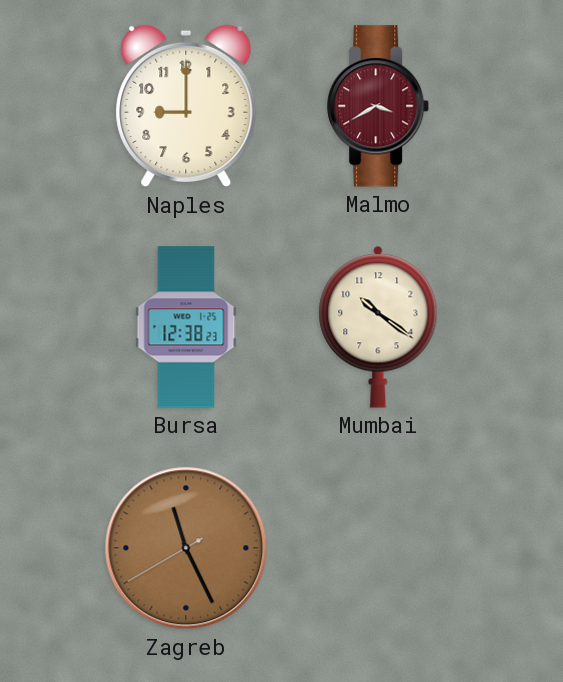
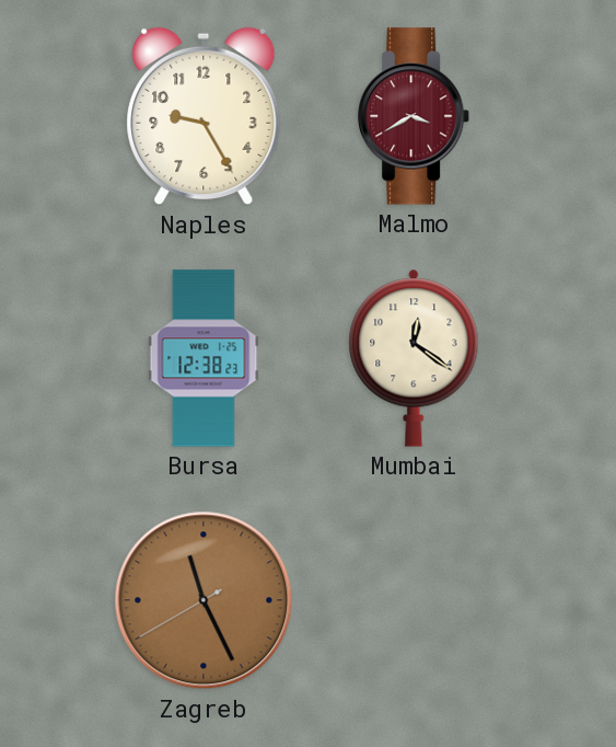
Naples: 9:00 -> 9:25
Mumbai: 10:21 -> 12:21
